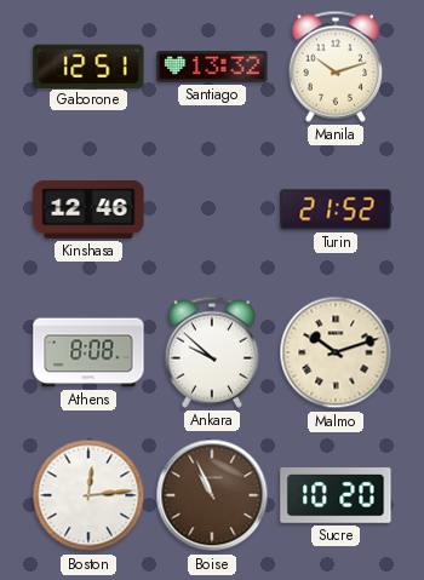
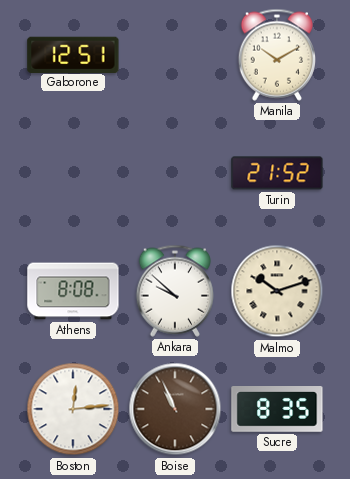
Santiago: 13:32 -> none
Manila: 10:12 -> 10:10
Kinshasa: 12:46 -> none
Sucre: 10:20 -> 8:35
